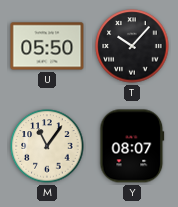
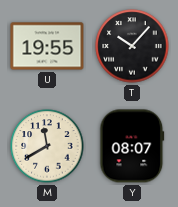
U: 05:50 -> 19:55
M: 11:06 -> 11:40
